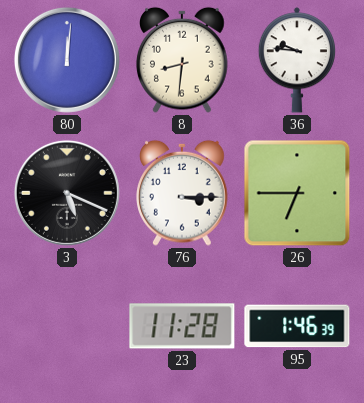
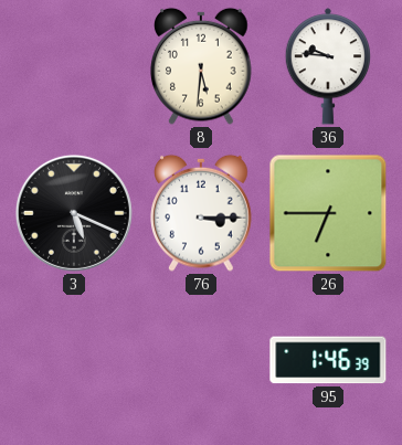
80: 12:01 -> none
8: 8:31 -> 5:31
23: 11:28 -> none
